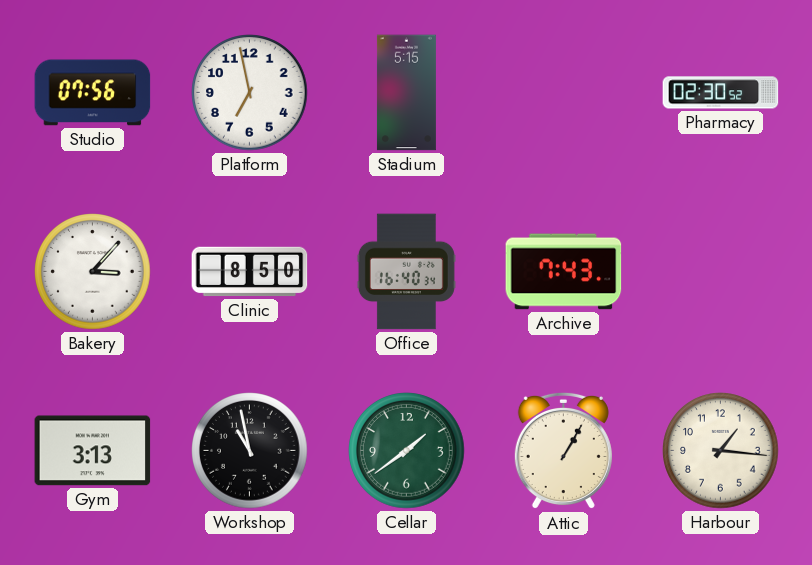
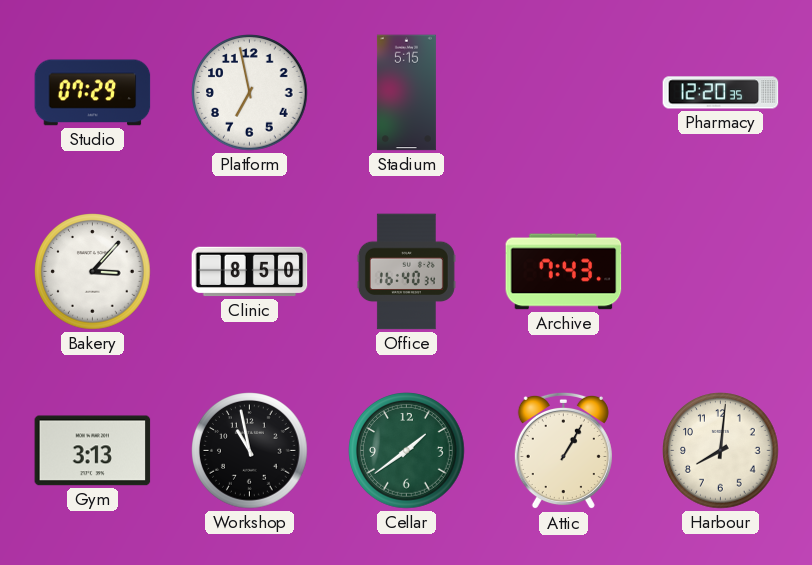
Studio: 07:56 -> 07:29
Pharmacy: 02:30 -> 12:20
Harbour: 1:16 -> 8:01
